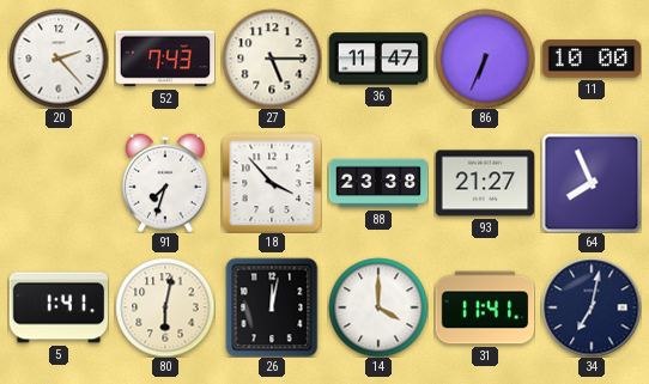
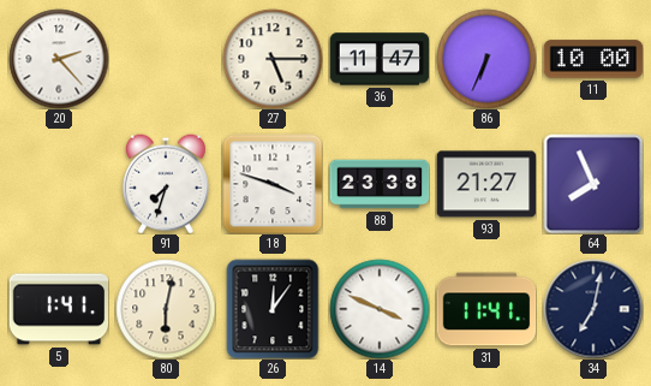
52: 7:43 -> none
18: 3:53 -> 3:48
26: 12:02 -> 12:06
14: 4:00 -> 3:49
